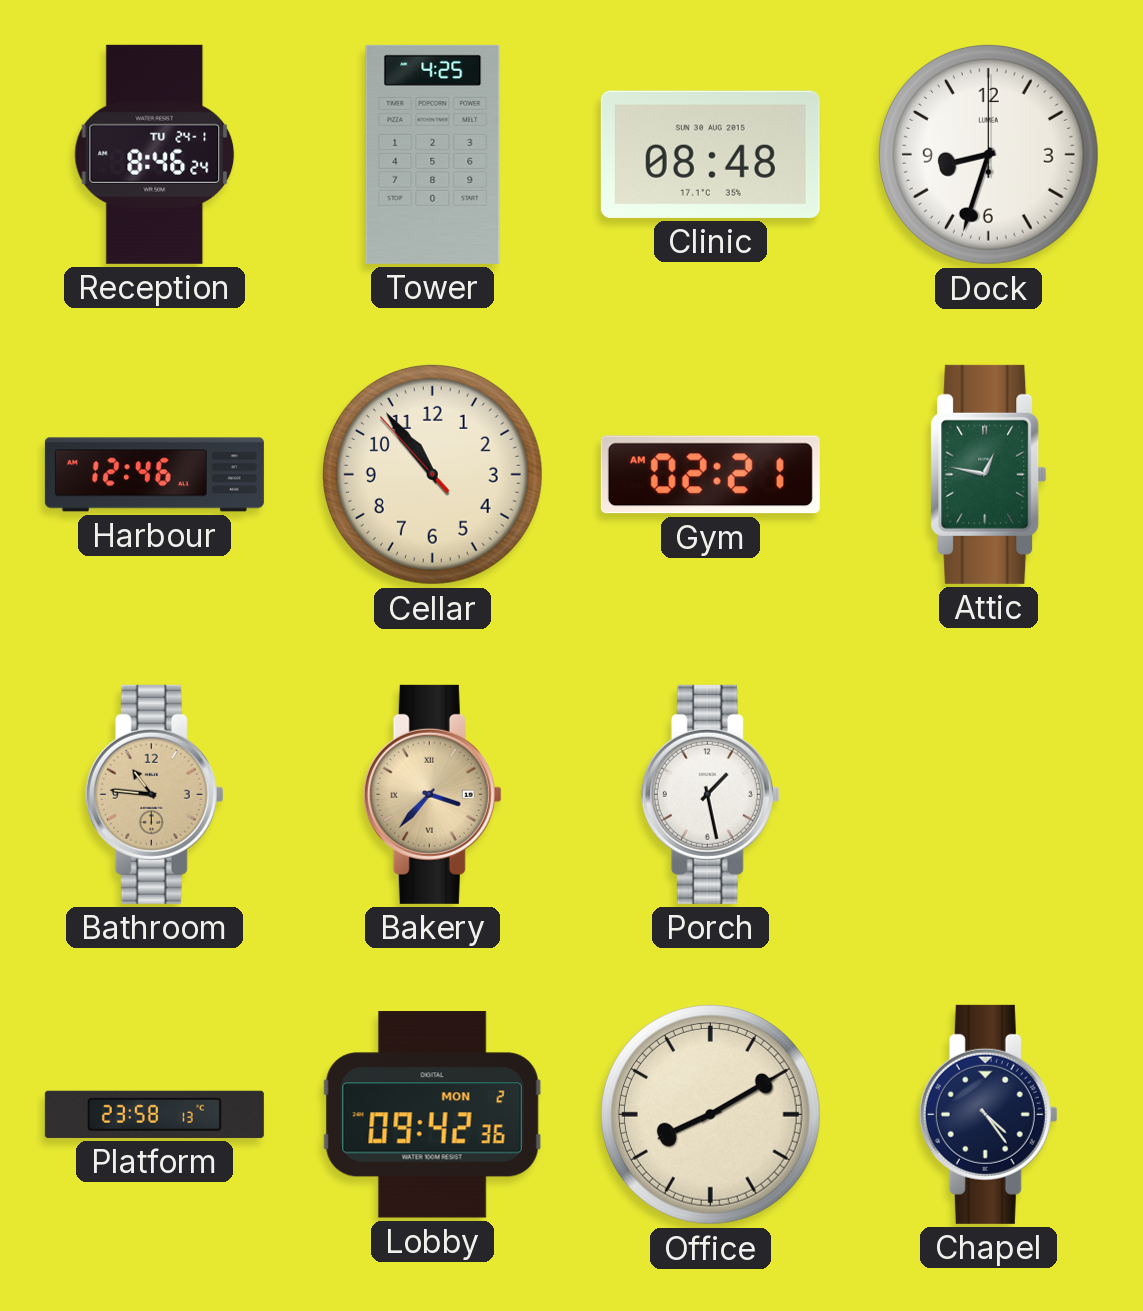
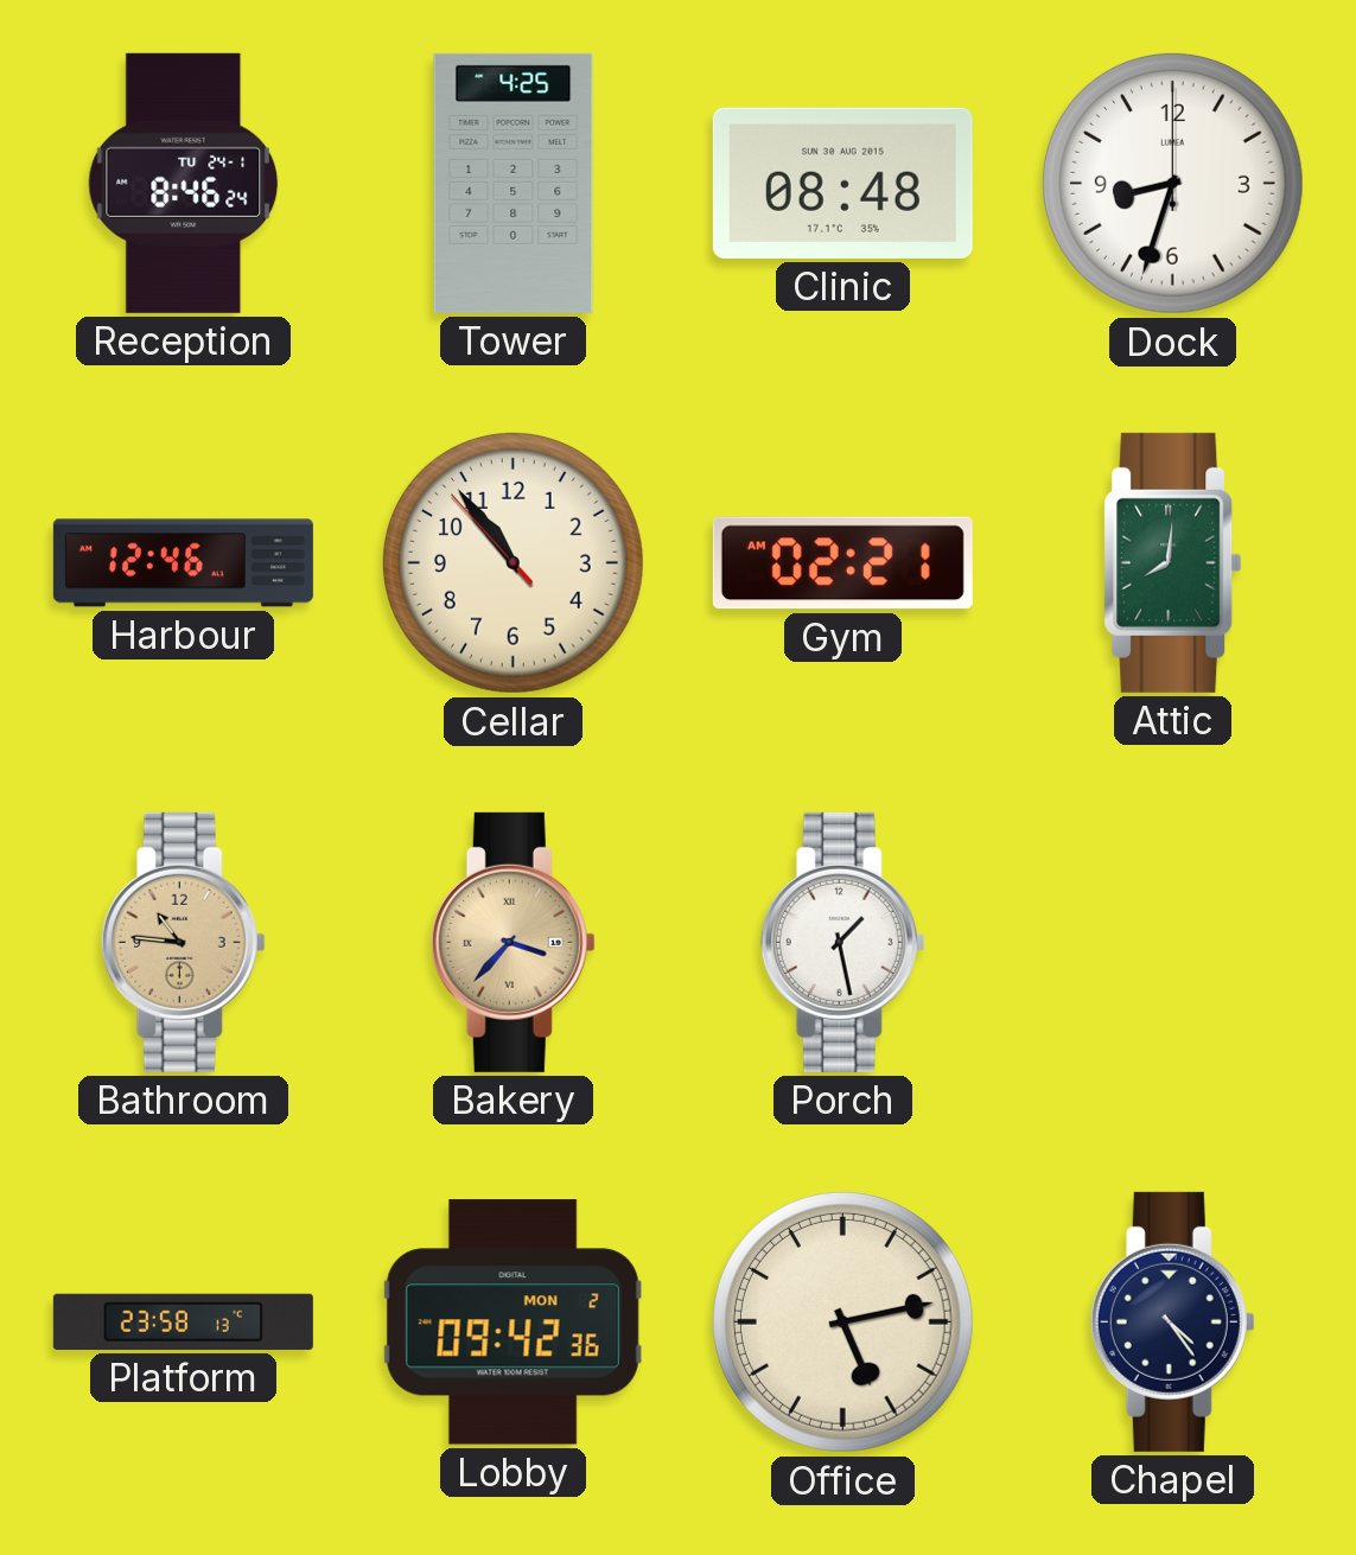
Attic: 12:47 -> 8:01
Office: 8:10 -> 5:13
